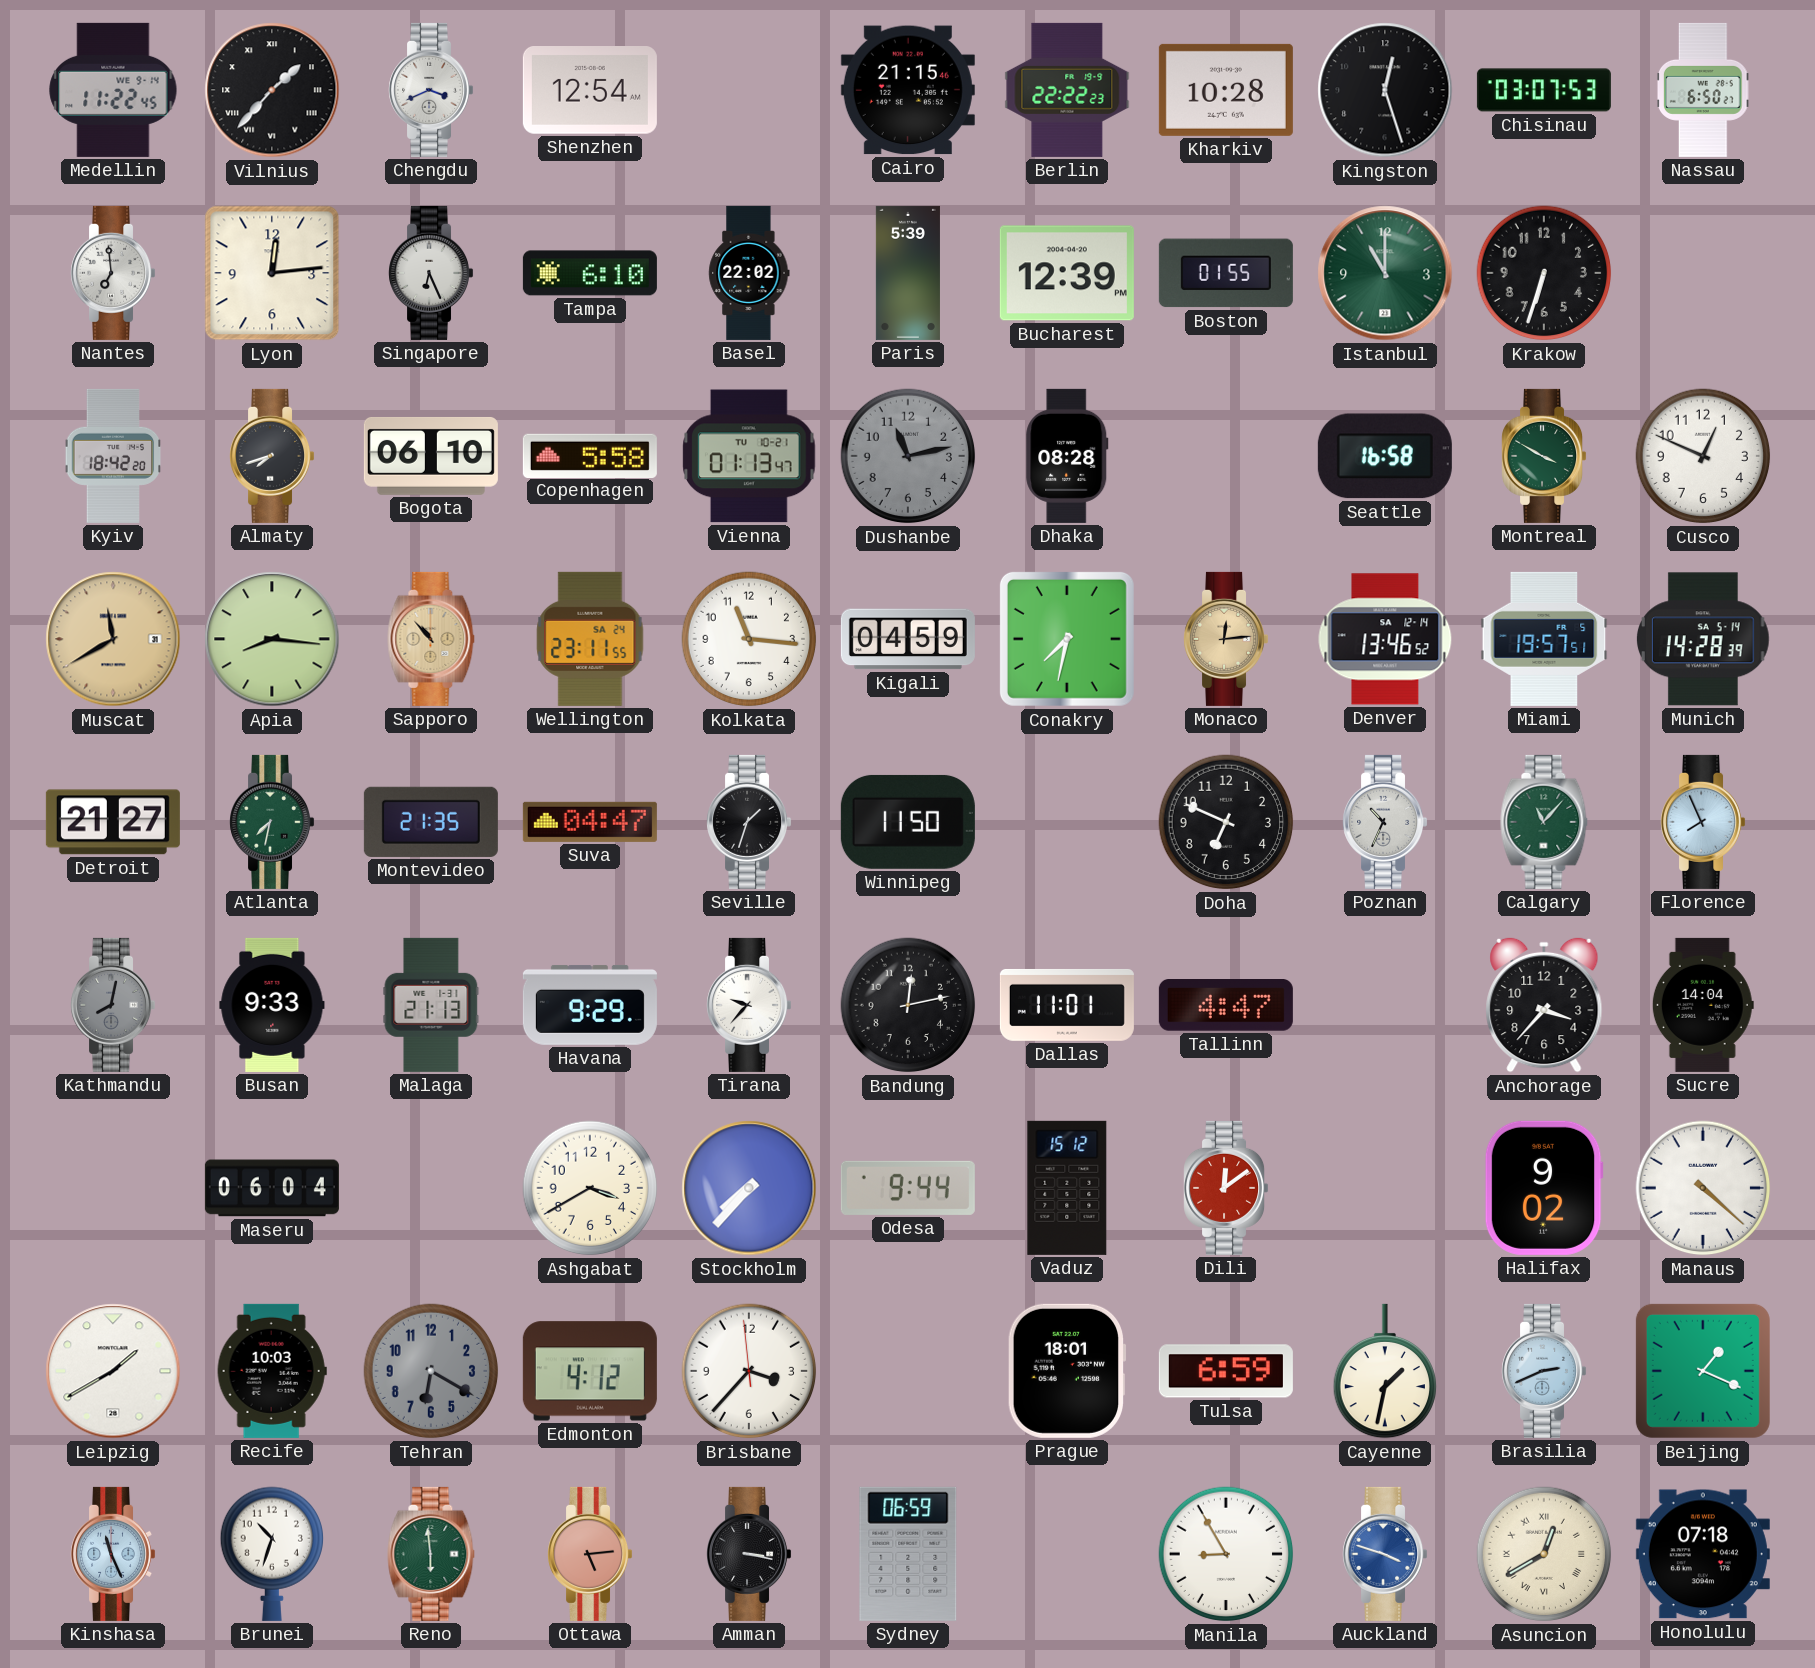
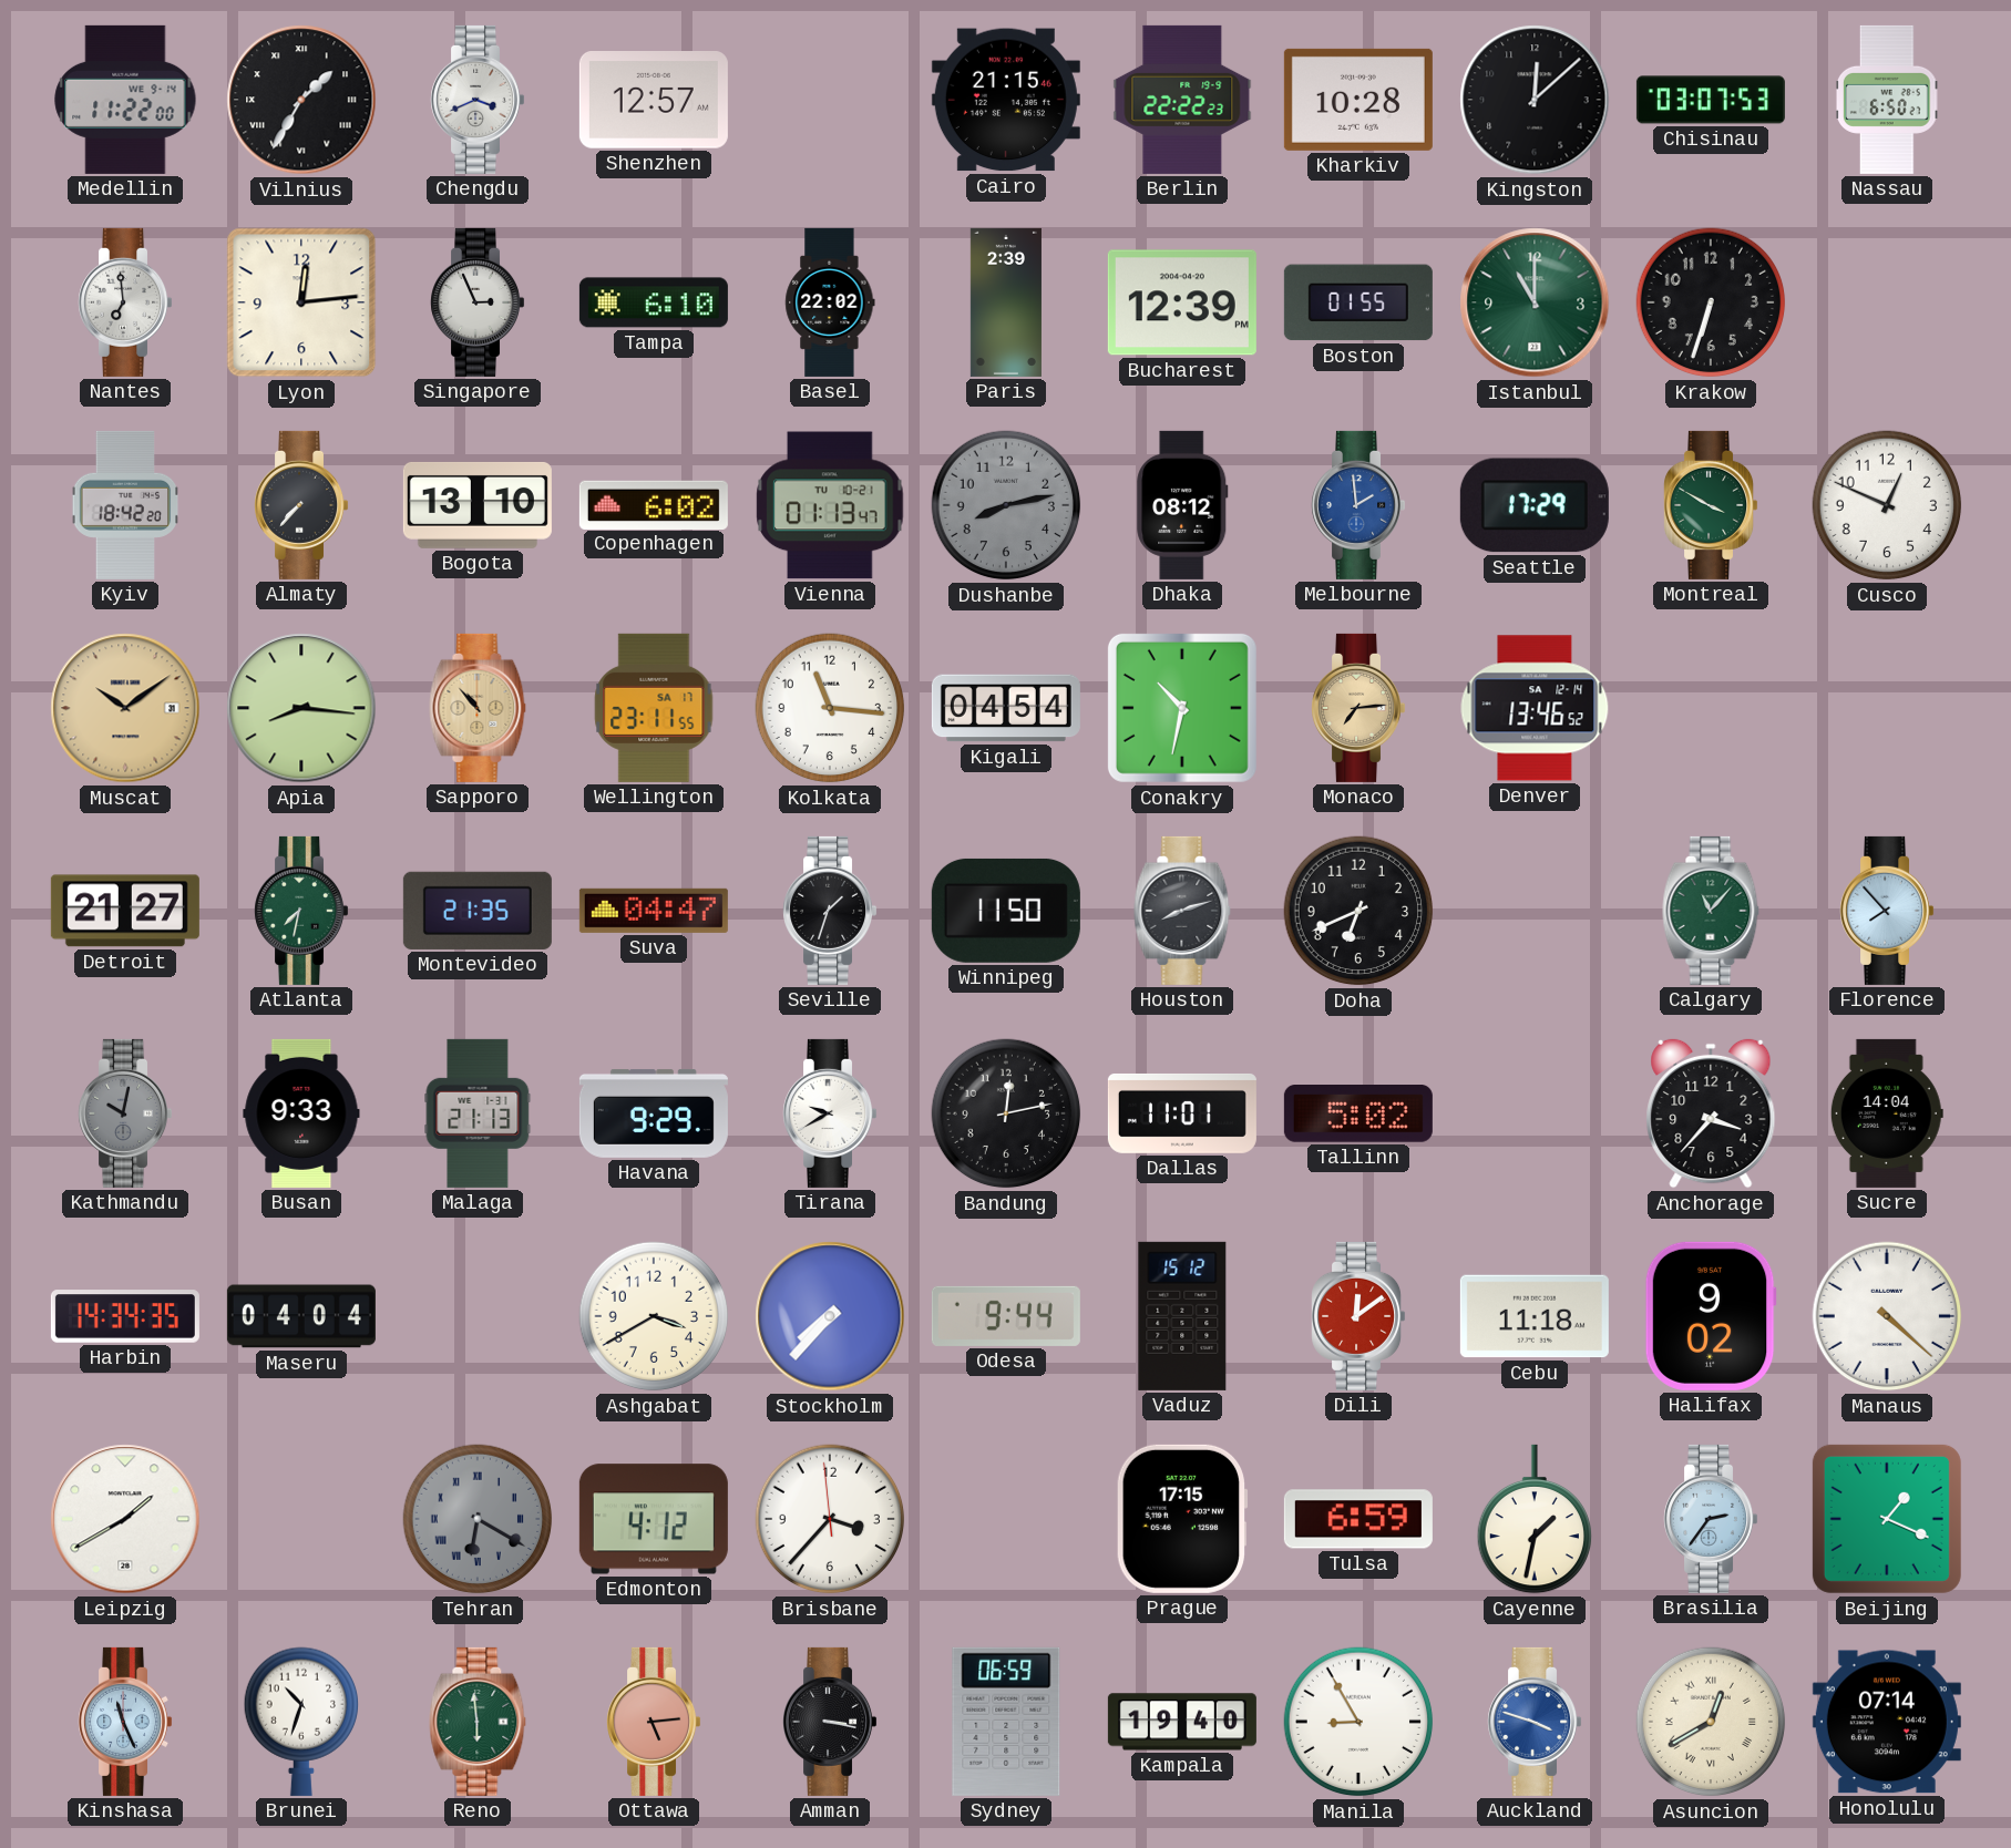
Medellin: 11:22:45 -> 11:22:00
Vilnius: 1:37 -> 1:35
Shenzhen: 12:54 -> 12:57
Kingston: 12:27 -> 12:08
Singapore: 6:26 -> 2:56
Paris: 5:39 -> 2:39
Almaty: 7:42 -> 7:37
Bogota: 06:10 -> 13:10
Copenhagen: 5:58 -> 6:02
Dushanbe: 11:13 -> 8:13
Dhaka: 08:28 -> 08:12
Melbourne: none -> 1:59
Seattle: 16:58 -> 17:29
Muscat: 11:40 -> 10:09
Wellington date: SA 24 -> SA 17
Kigali: 04:59 -> 04:54
Conakry: 7:32 -> 10:32
Monaco: 12:14 -> 7:14
Miami: 19:57 -> none
Munich: 14:28 -> none
Houston: none -> 8:12
Doha: 6:49 -> 6:41
Poznan: 10:34 -> none
Florence: 7:56 -> 7:53
Kathmandu: 8:02 -> 10:02
Tirana: 9:37 -> 9:40
Tallinn: 4:47 -> 5:02
Harbin: none -> 14:34
Maseru: 06:04 -> 04:04
Cebu: none -> 11:18
Recife: 10:03 -> none
Tehran numerals: Arabic -> Roman
Prague: 18:01 -> 17:15
Brasilia: 2:41 -> 2:36
Kampala: none -> 19:40
Honolulu: 07:18 -> 07:14
